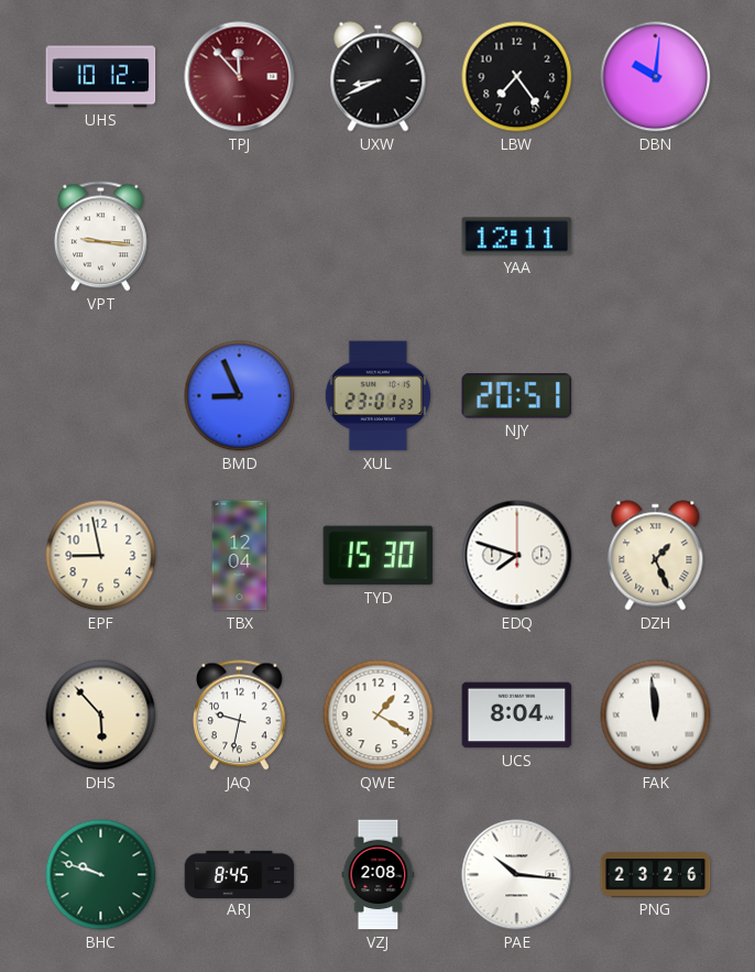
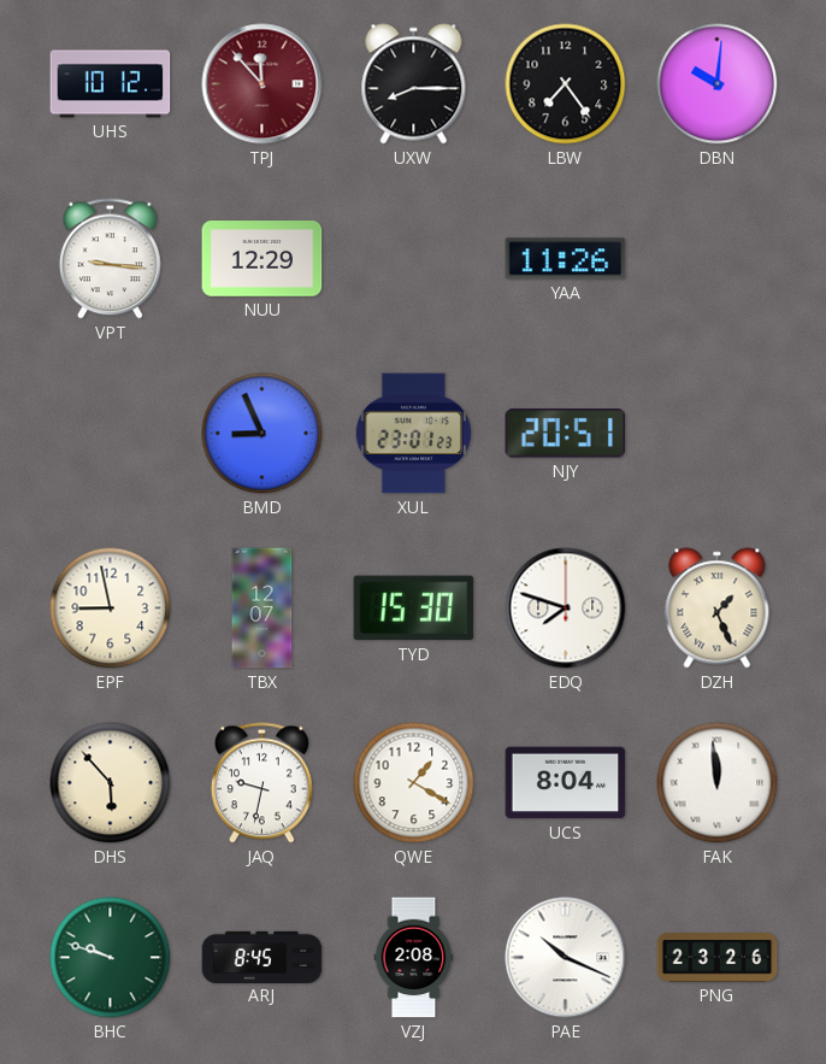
UXW: 8:41 -> 8:15
NUU: none -> 12:29
YAA: 12:11 -> 11:26
TBX: 12:04 -> 12:07
PAE: 10:16 -> 10:19
